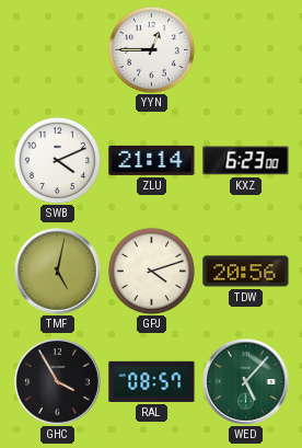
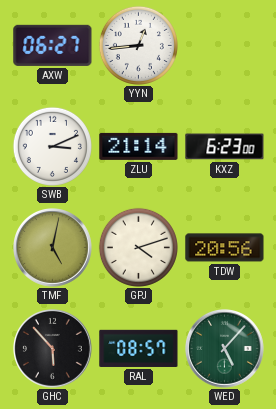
AXW: none -> 06:27
YYN: 12:45 -> 12:44
SWB: 4:11 -> 3:11
GHC: 3:55 -> 5:53
